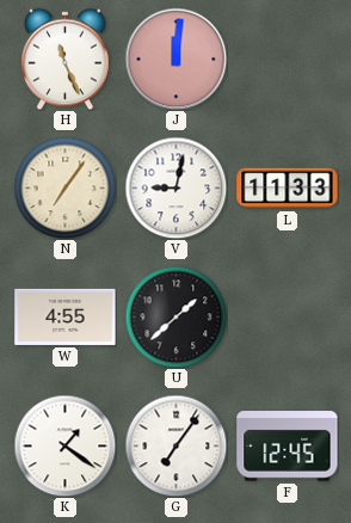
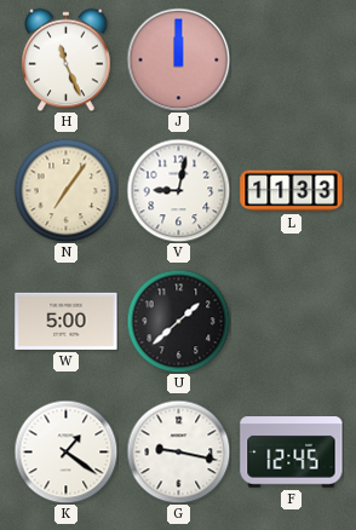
J: 12:01 -> 12:00
W: 4:55 -> 5:00
G: 7:06 -> 9:17
